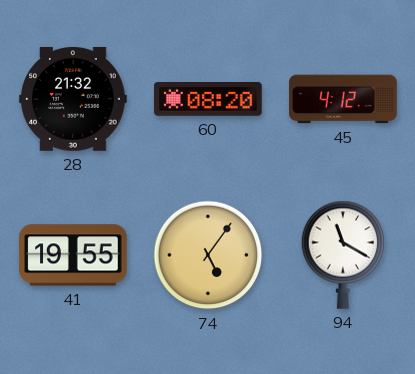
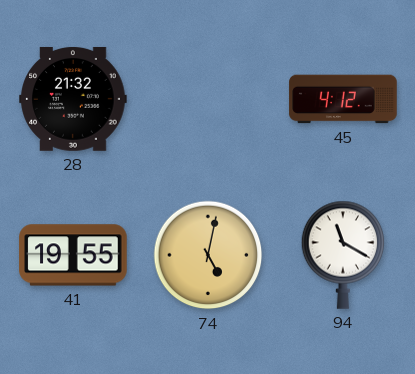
60: 08:20 -> none
74: 5:06 -> 5:02
